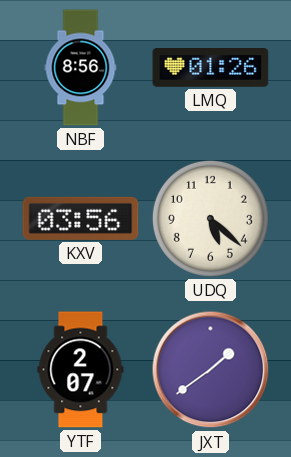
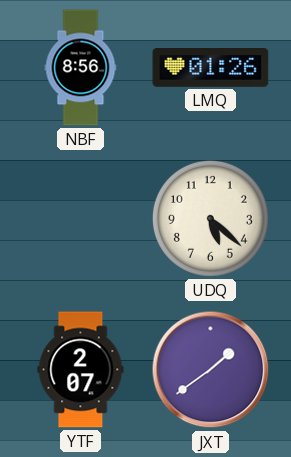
KXV: 03:56 -> none
